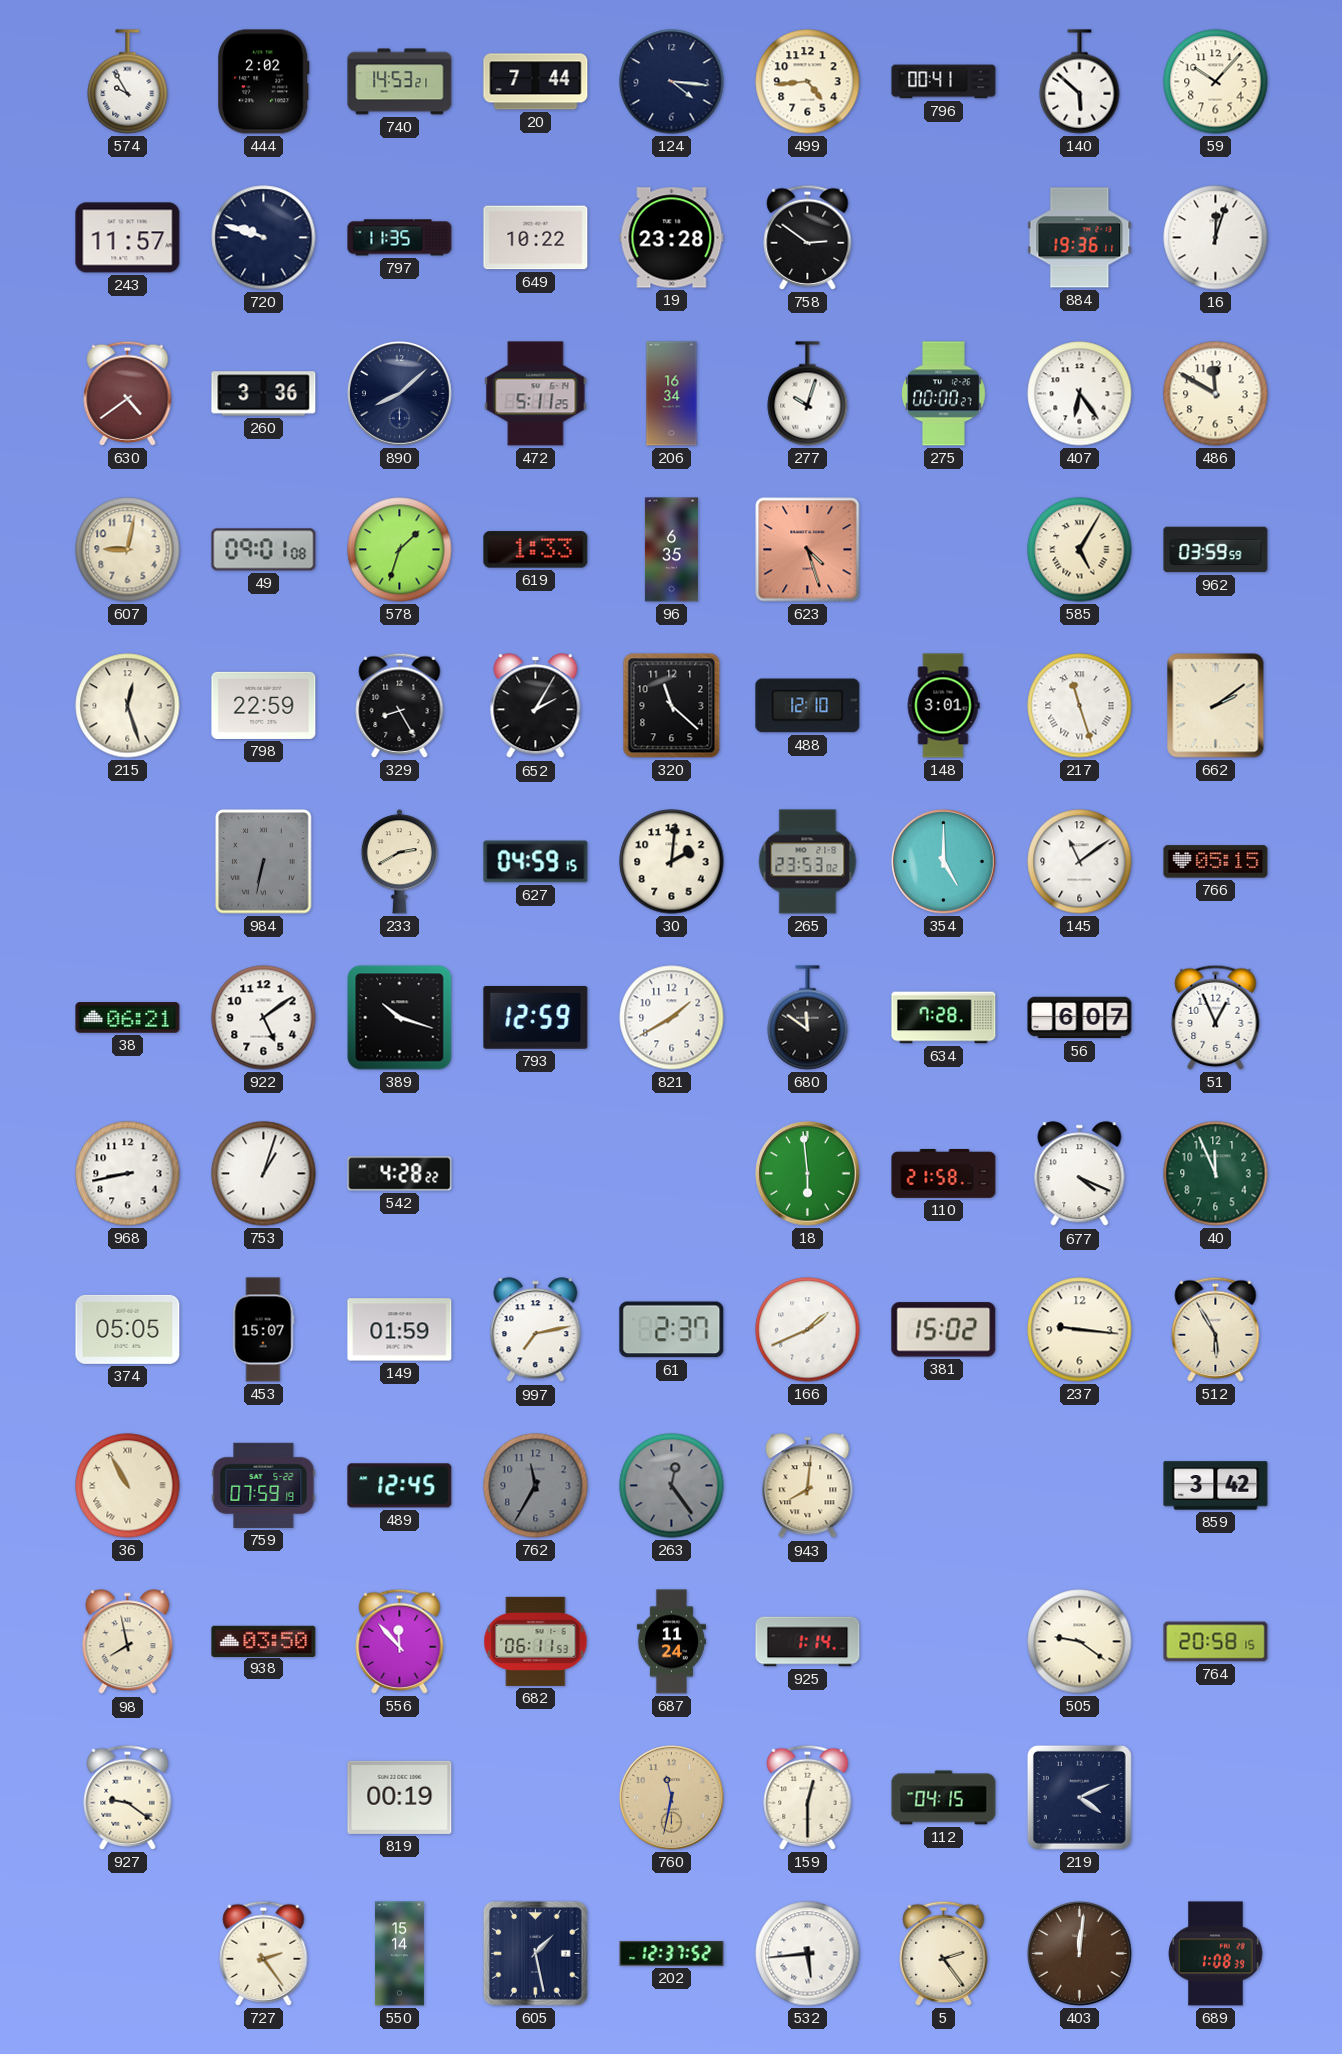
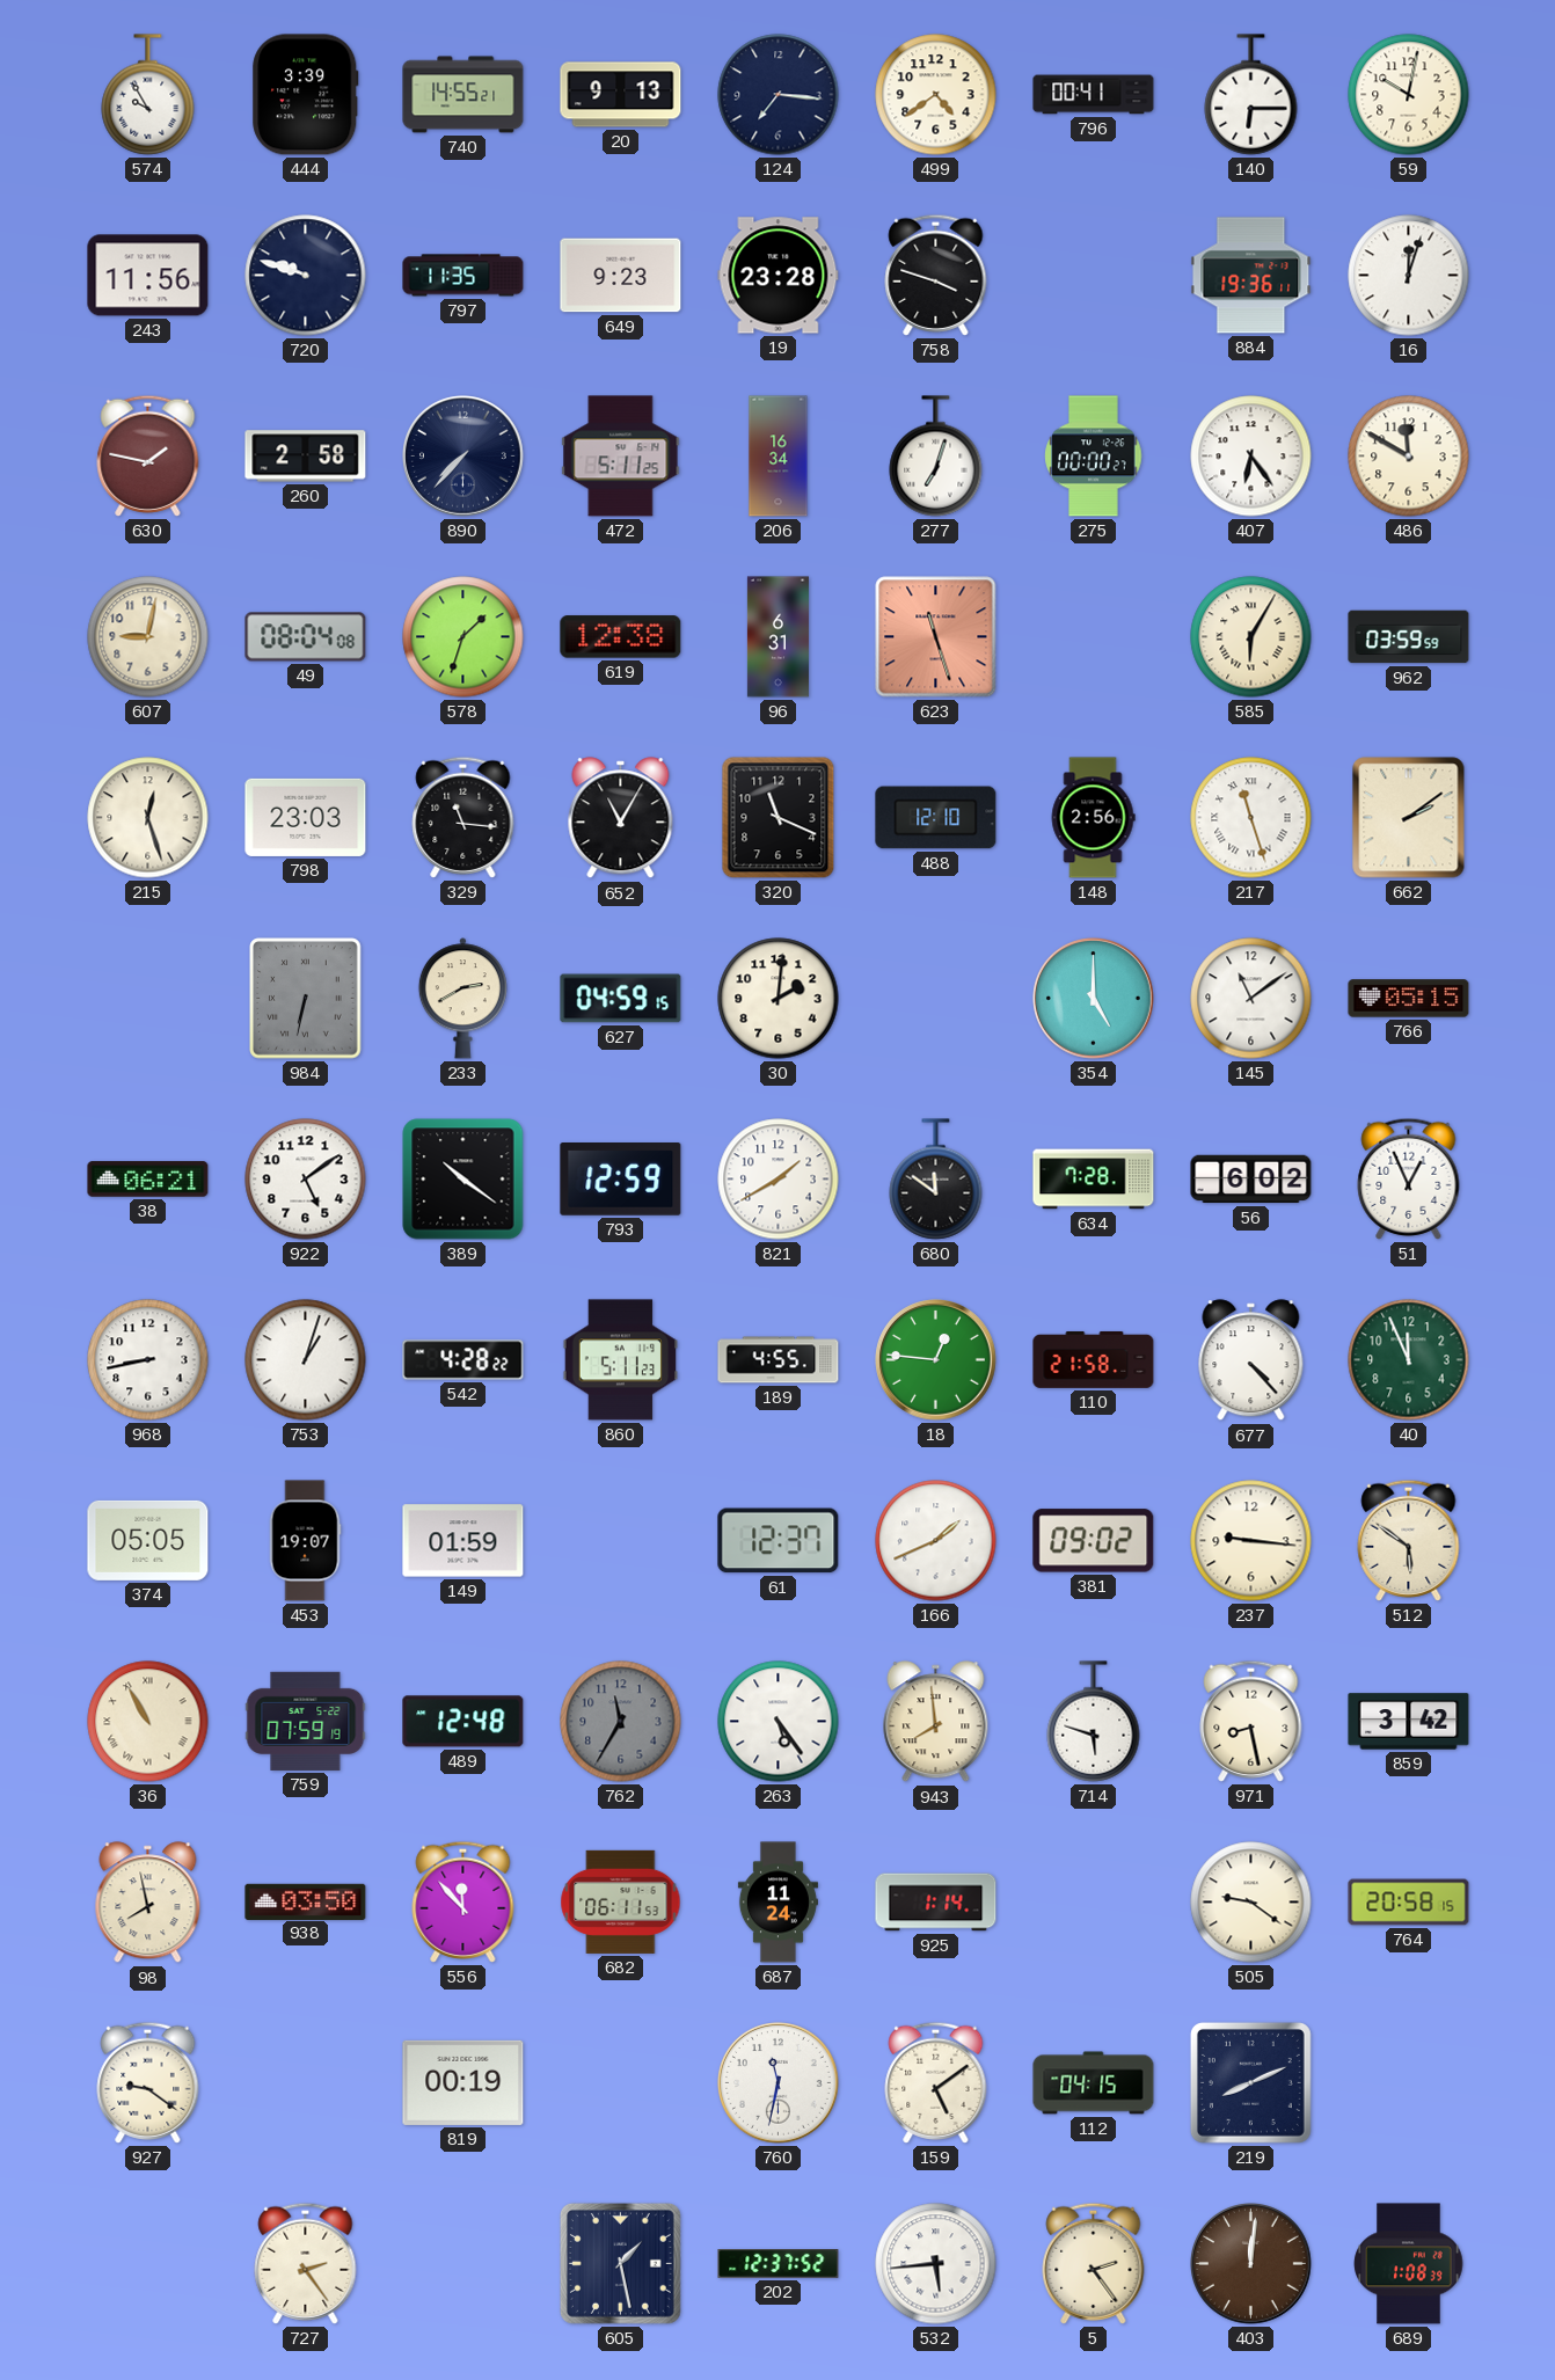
444: 2:02 -> 3:39
740: 14:53 -> 14:55
20: 7:44 -> 9:13
124: 4:16 -> 7:16
499: 4:44 -> 4:39
140: 5:52 -> 6:15
59: 10:07 -> 10:02
243: 11:57 -> 11:56
649: 10:22 -> 9:23
758: 2:51 -> 3:48
630: 4:39 -> 1:47
260: 3:36 -> 2:58
890: 8:08 -> 7:37
277: 10:03 -> 7:03
49: 09:01 -> 08:04
619: 1:33 -> 12:38
96: 6:35 -> 6:31
623: 4:27 -> 11:27
585: 5:05 -> 6:05
798: 22:59 -> 23:03
329: 8:25 -> 11:16
652: 2:05 -> 11:05
320: 11:22 -> 11:19
148: 3:01 -> 2:56
265: 23:53 -> none
389: 10:18 -> 10:21
56: 6:07 -> 6:02
860: none -> 5:11
189: none -> 4:55
18: 5:59 -> 12:46
677: 4:19 -> 4:23
453: 15:07 -> 19:07
997: 7:13 -> none
61: 2:37 -> 12:37
381: 15:02 -> 09:02
512: 5:55 -> 5:51
489: 12:45 -> 12:48
263: 12:24 -> 5:24
263 dial: grey -> white
943: 8:01 -> 7:59
714: none -> 5:48
971: none -> 8:28
760 dial: champagne -> white
159: 12:30 -> 5:09
219: 4:11 -> 8:11
550: 15:14 -> none
